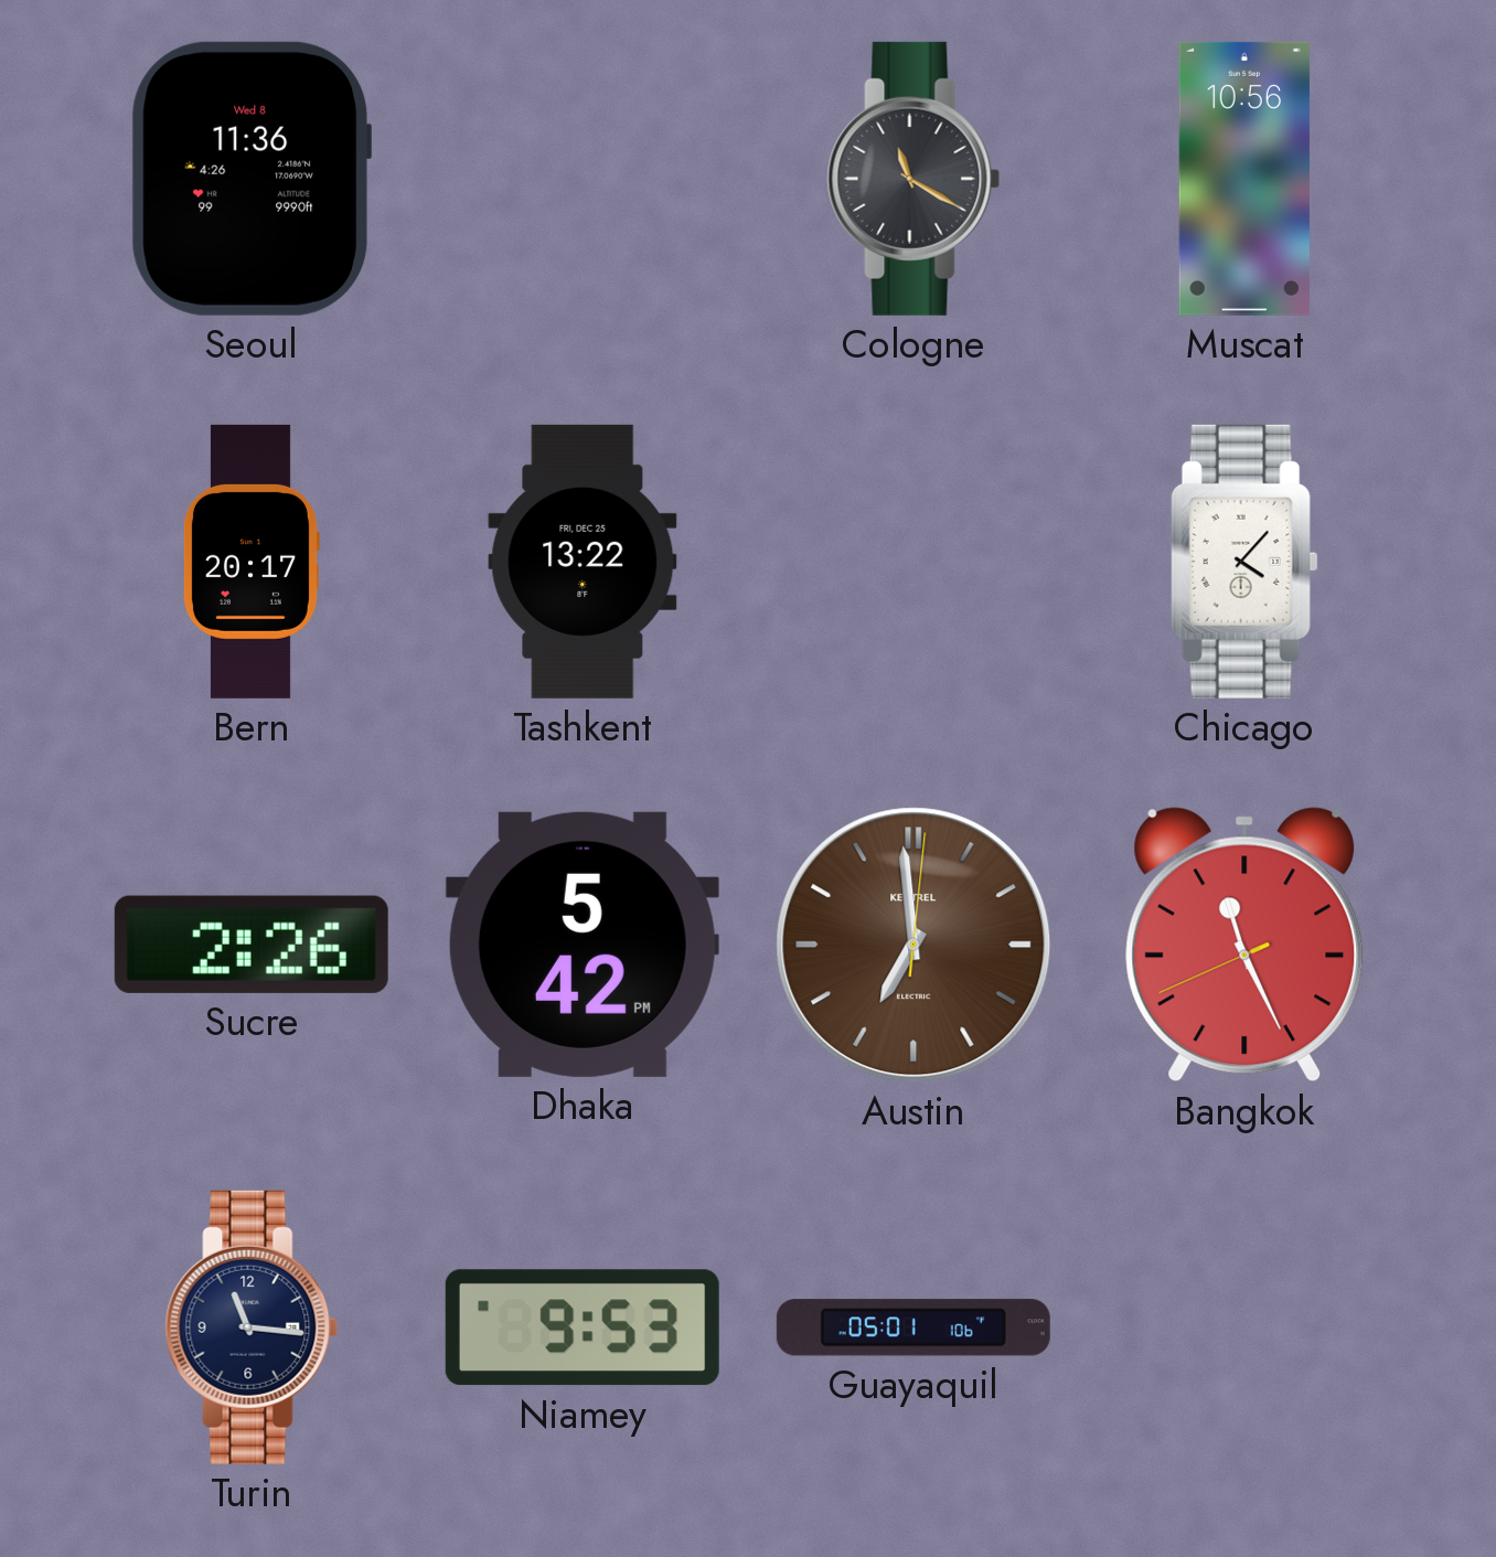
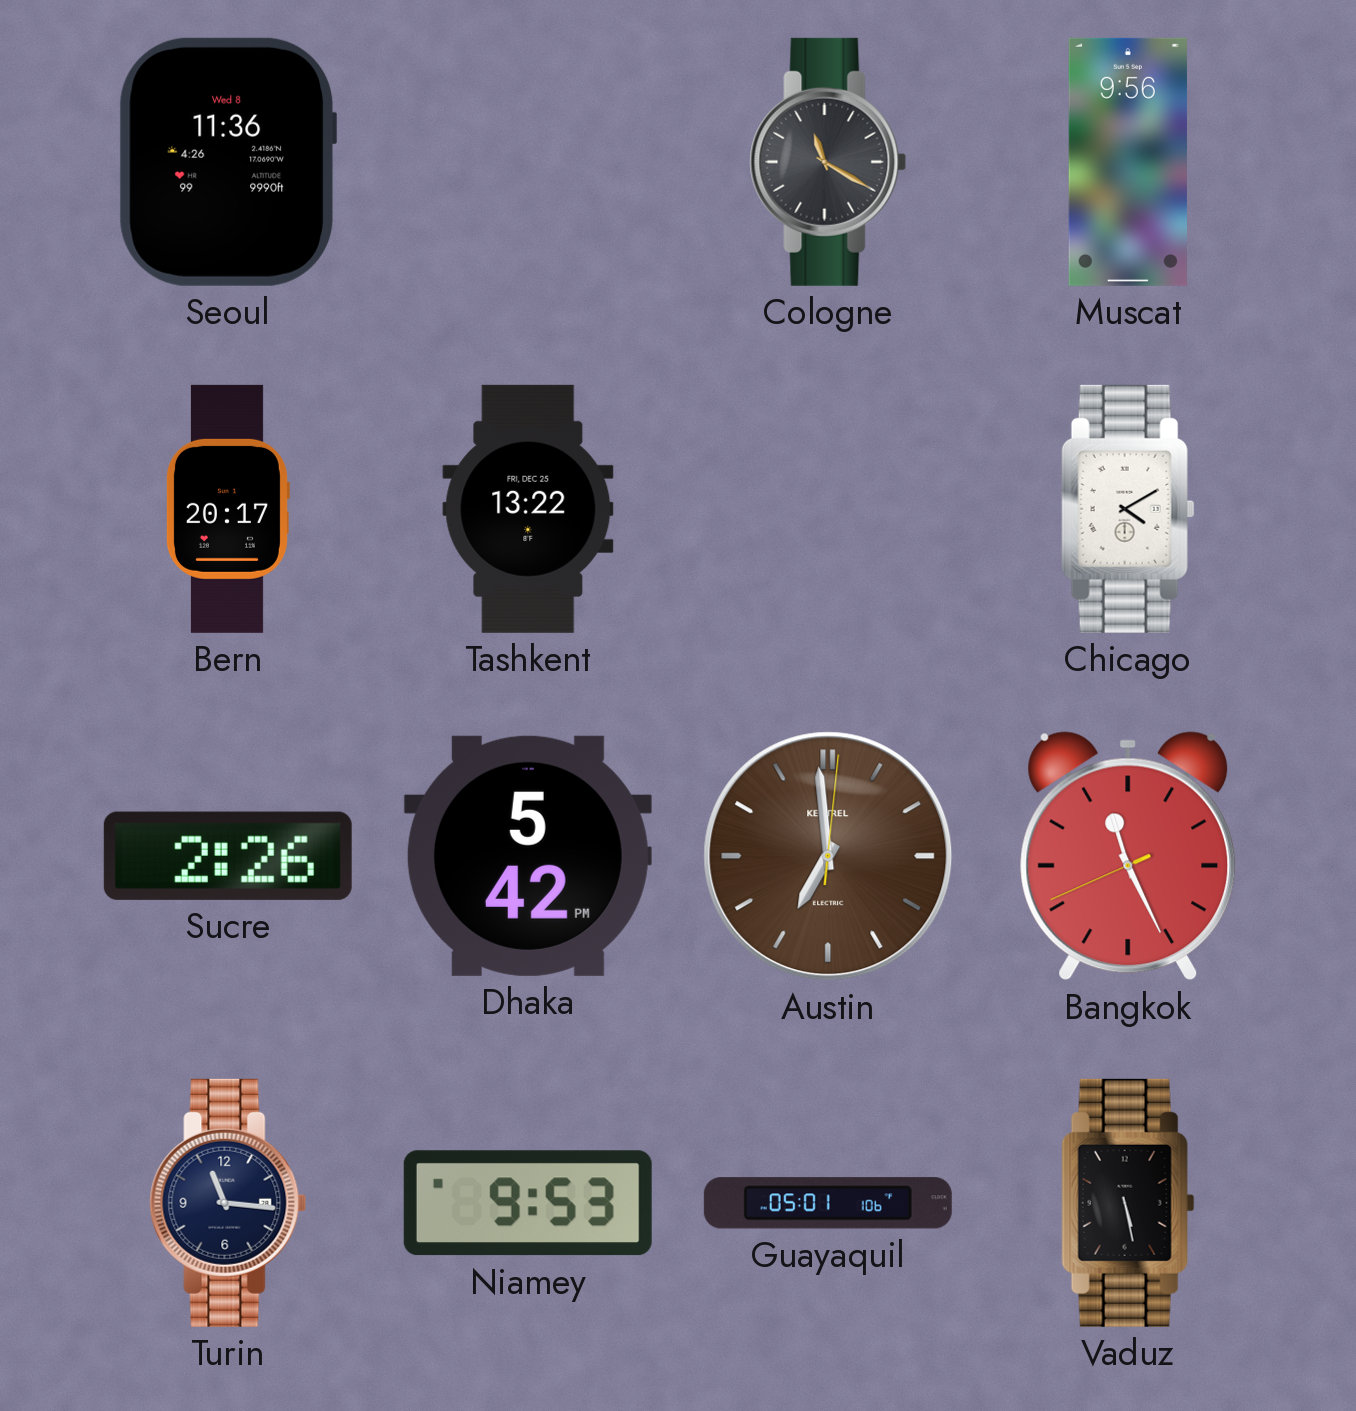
Muscat: 10:56 -> 9:56
Chicago: 4:07 -> 4:10
Vaduz: none -> 5:28
